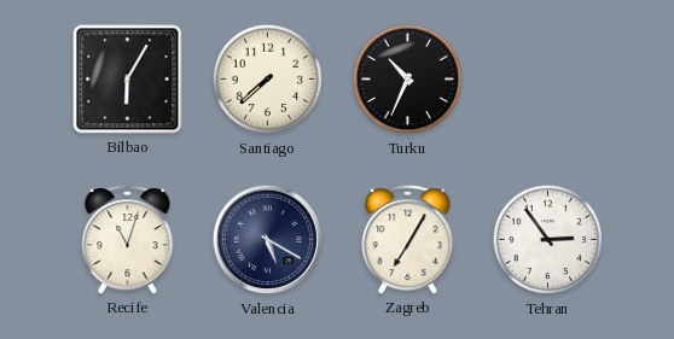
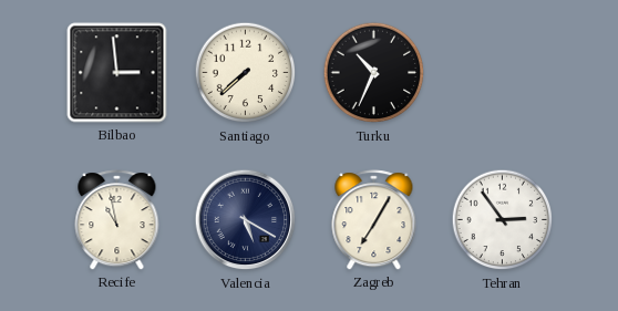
Bilbao: 6:05 -> 2:59
Recife: 11:03 -> 10:58
